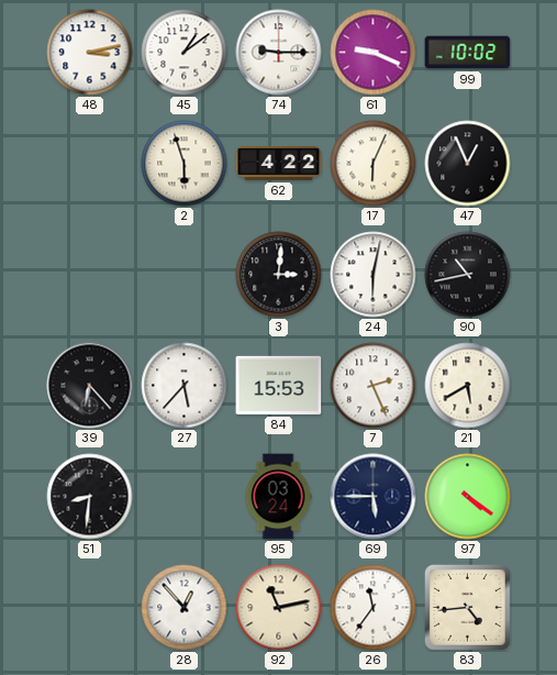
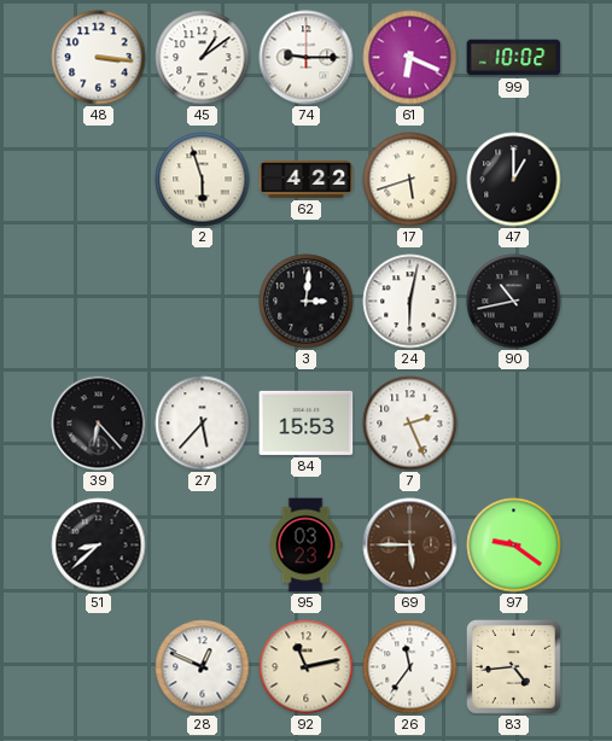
48: 3:13 -> 3:16
61: 9:19 -> 6:19
17: 6:04 -> 5:42
47: 12:56 -> 1:00
21: 5:40 -> none
51: 8:31 -> 8:38
95: 03:24 -> 03:23
69 dial: navy -> brown
97: 4:21 -> 9:21
28: 12:53 -> 12:49
